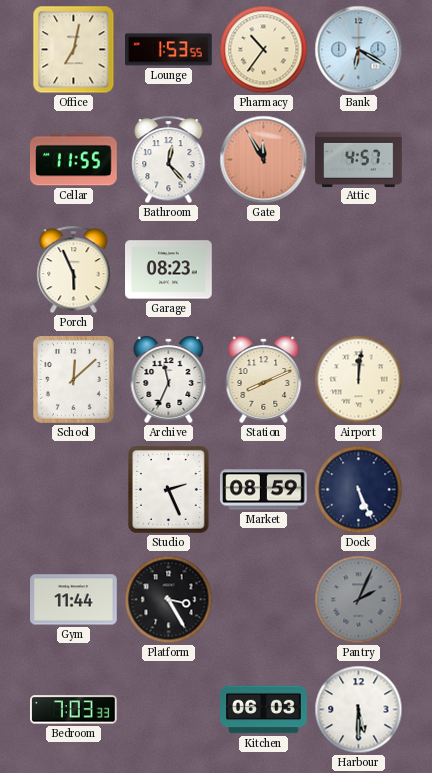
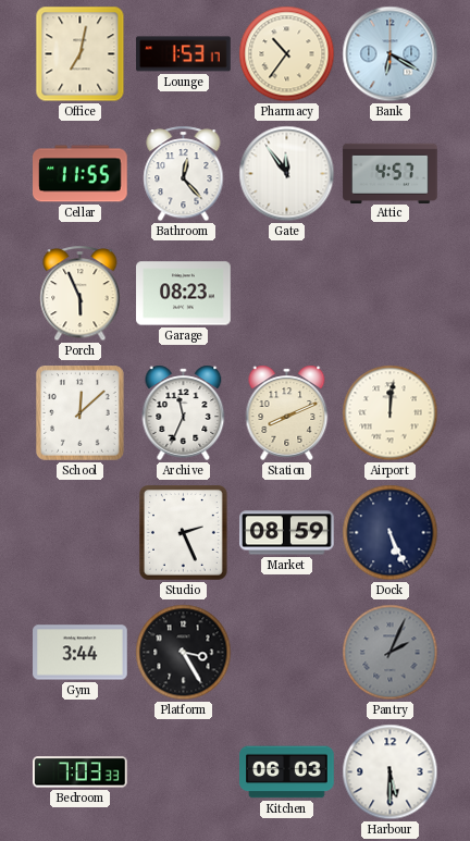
Lounge: 1:53:55 -> 1:53:17
Gate: 11:55 -> 11:54
Gate dial: salmon -> white
Gym: 11:44 -> 3:44
